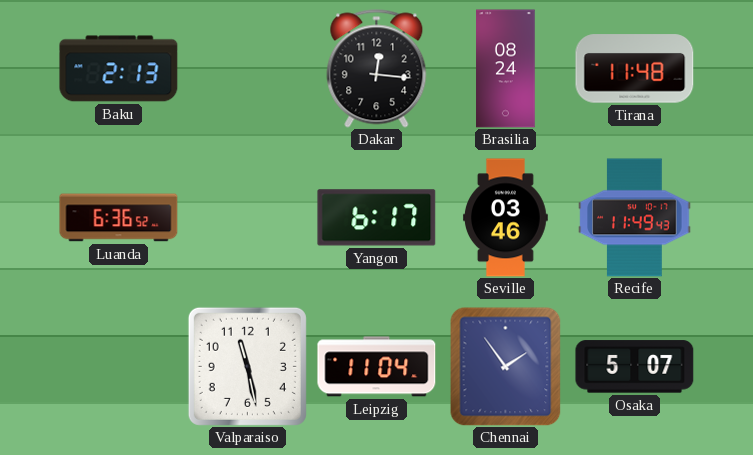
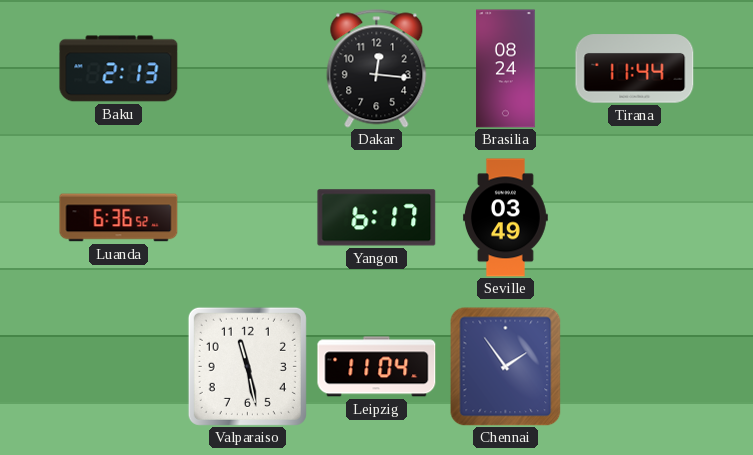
Tirana: 11:48 -> 11:44
Seville: 03:46 -> 03:49
Recife: 11:49 -> none
Osaka: 5:07 -> none
